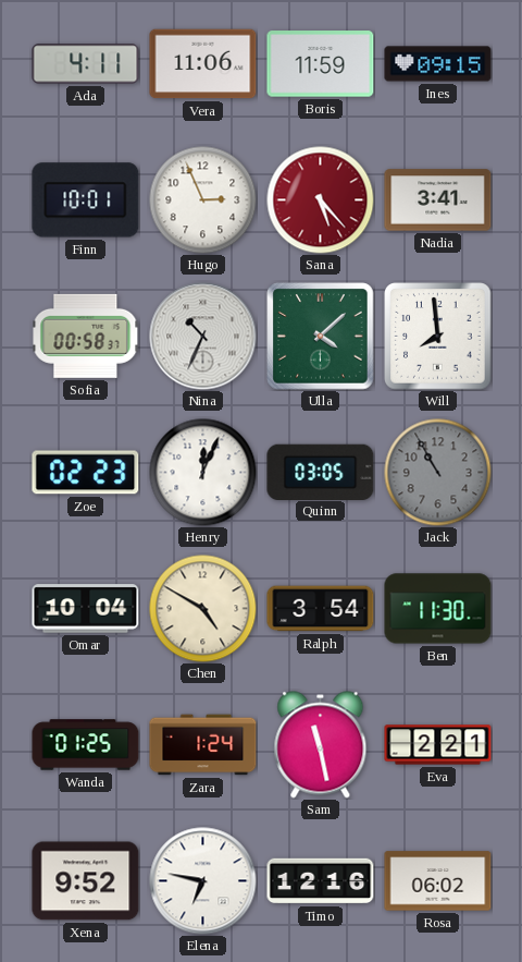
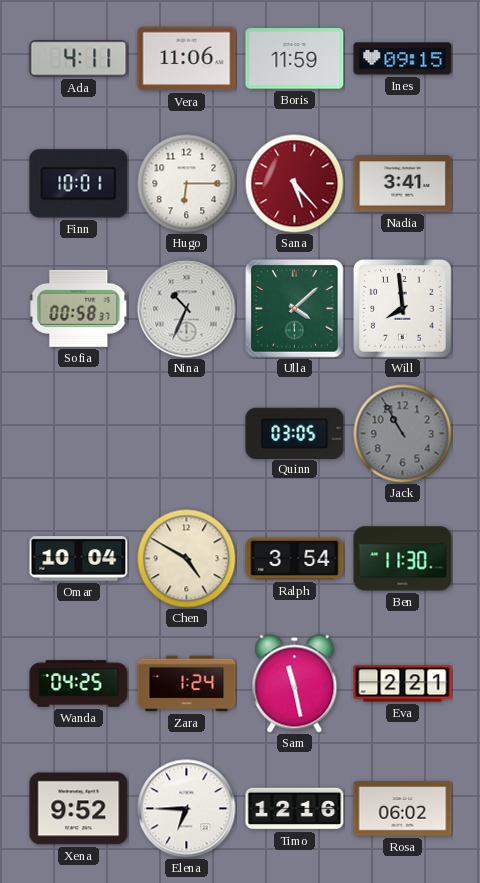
Hugo: 2:56 -> 6:15
Zoe: 02:23 -> none
Henry: 12:04 -> none
Wanda: 01:25 -> 04:25
Elena: 6:47 -> 6:45
